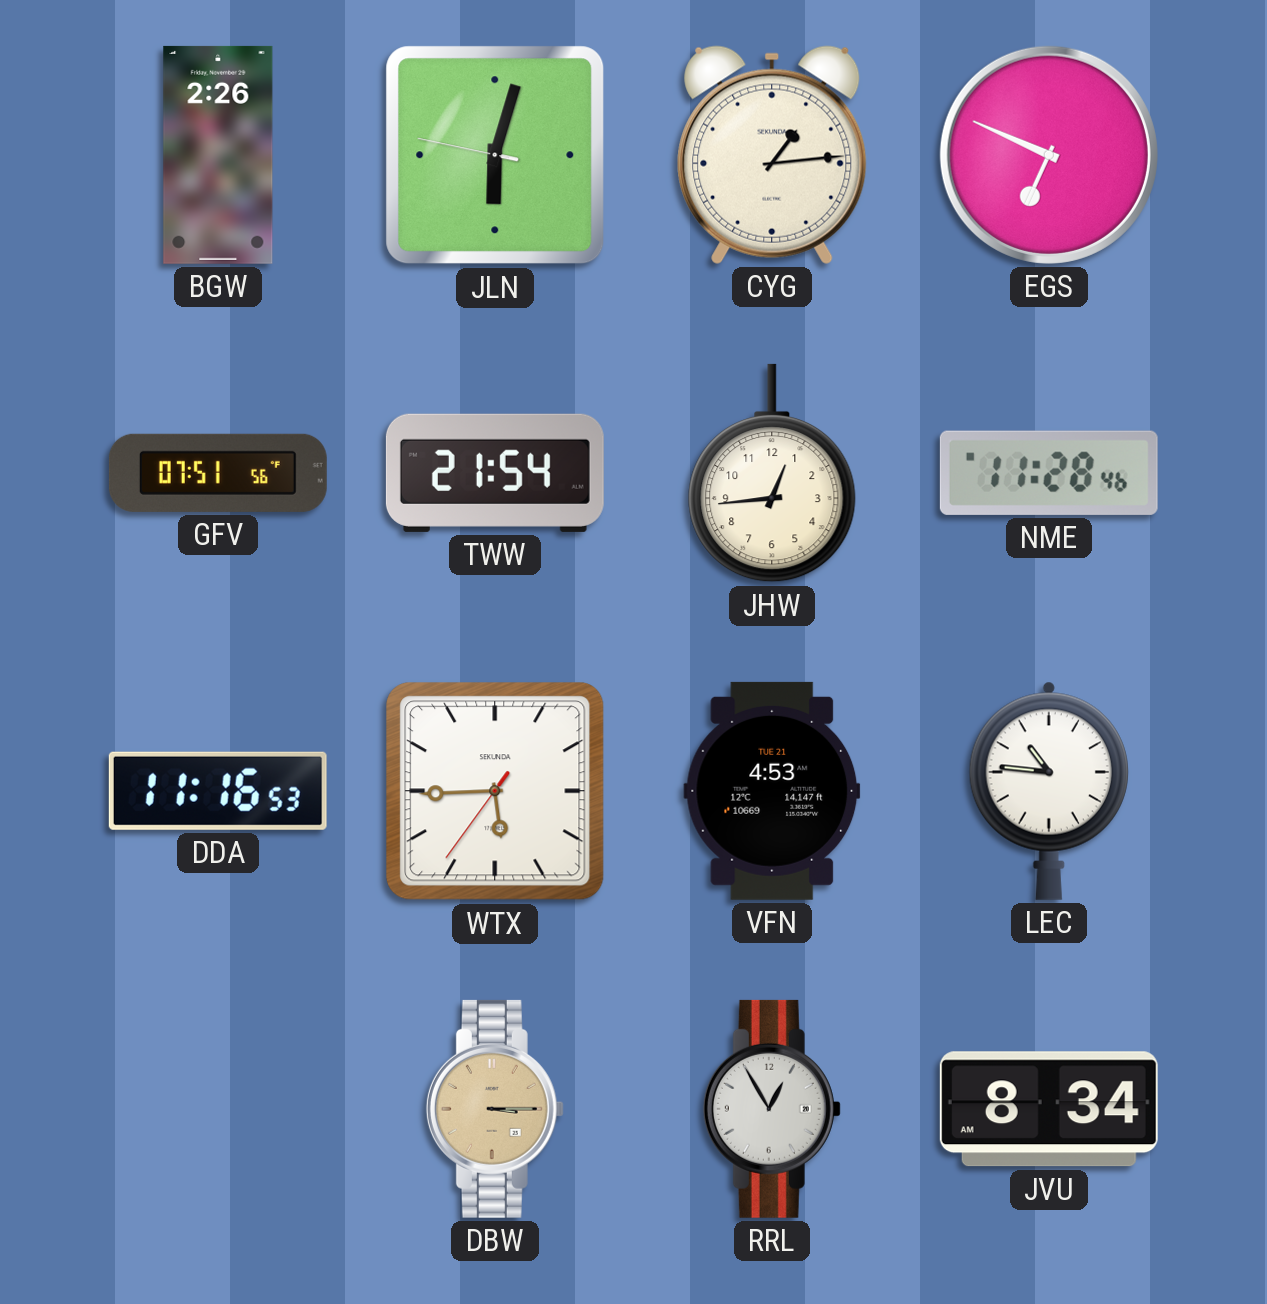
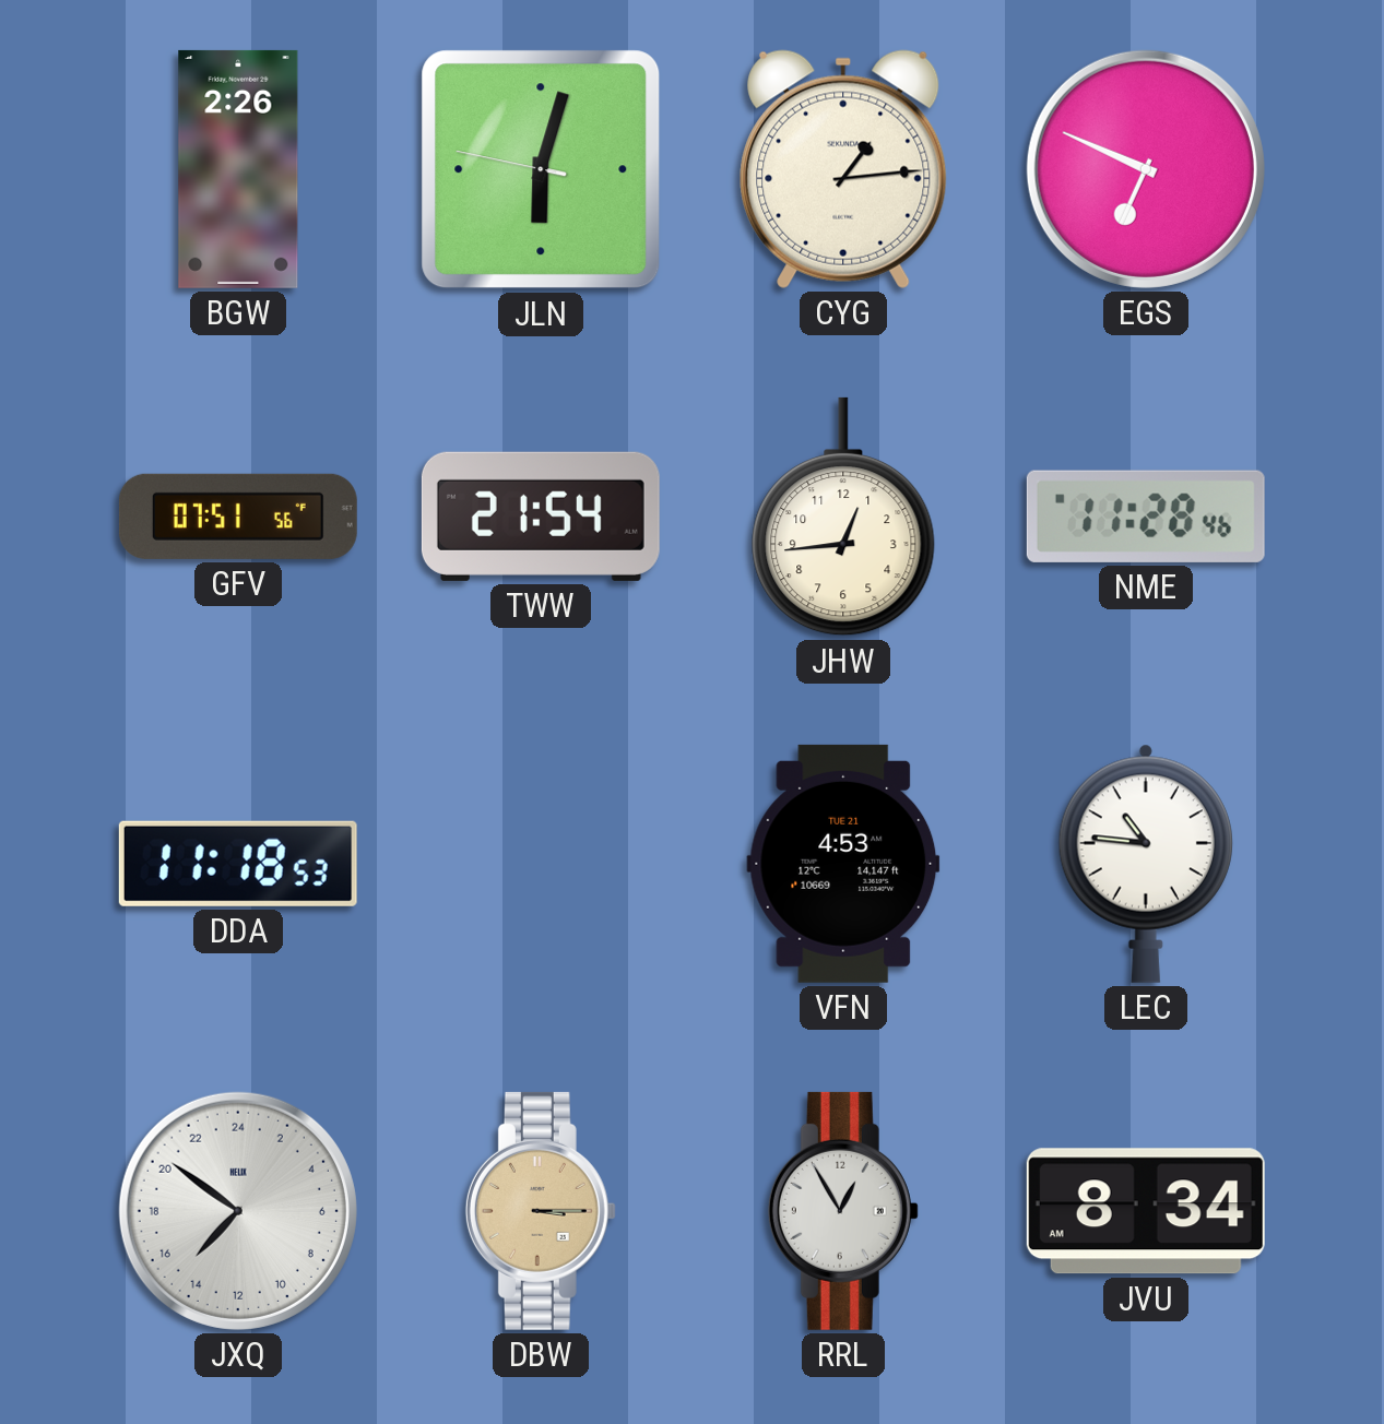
DDA: 11:16 -> 11:18
WTX: 5:44 -> none
JXQ: none -> 14:51
